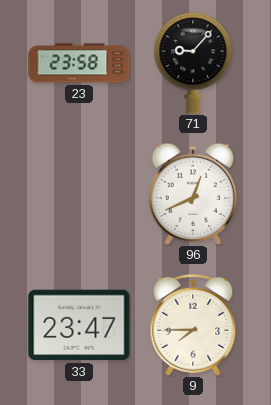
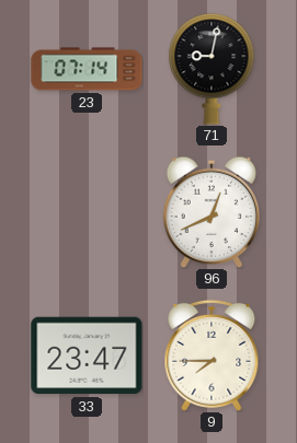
23: 23:58 -> 07:14
71: 9:07 -> 9:02
